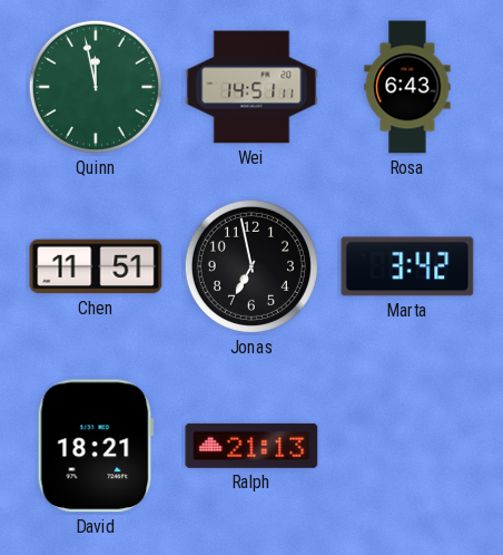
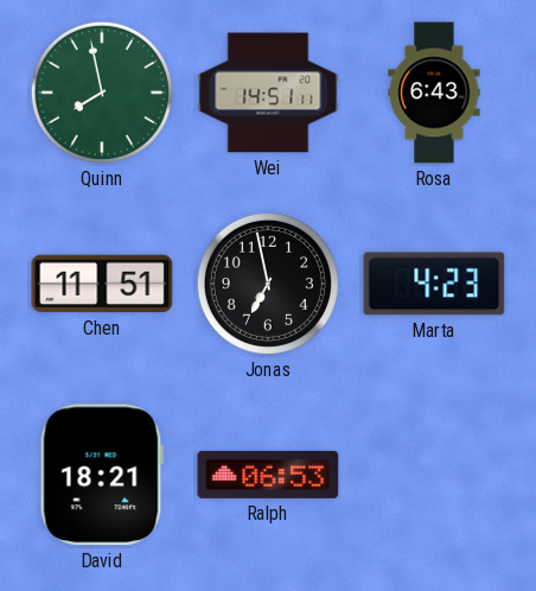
Quinn: 11:58 -> 7:58
Marta: 3:42 -> 4:23
Ralph: 21:13 -> 06:53
